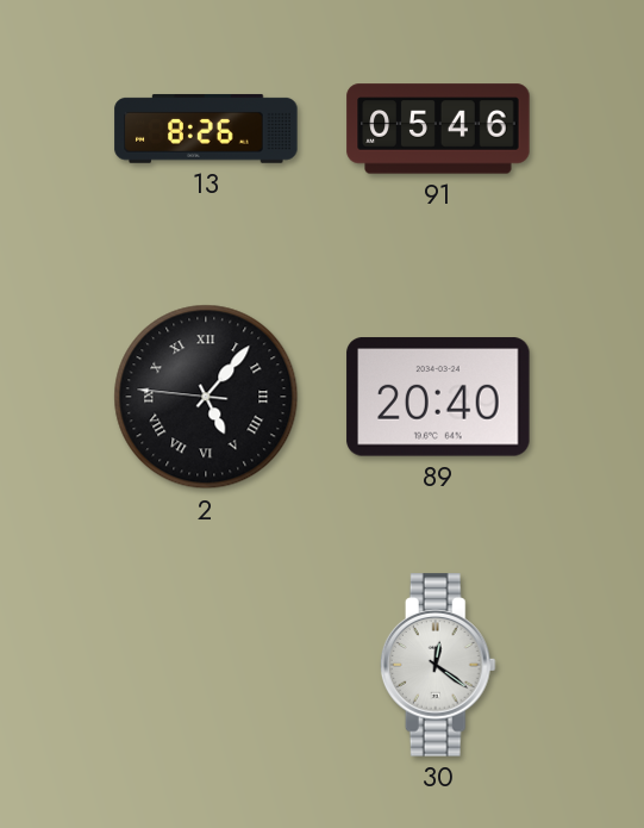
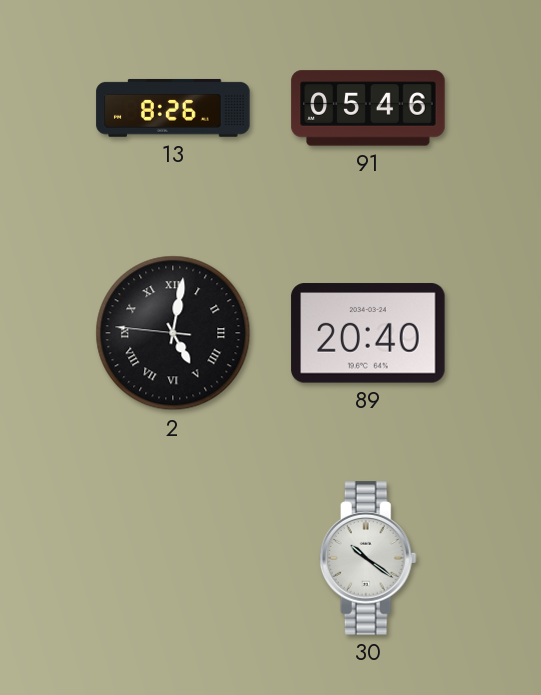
2: 5:06 -> 5:01
30: 12:21 -> 10:21
